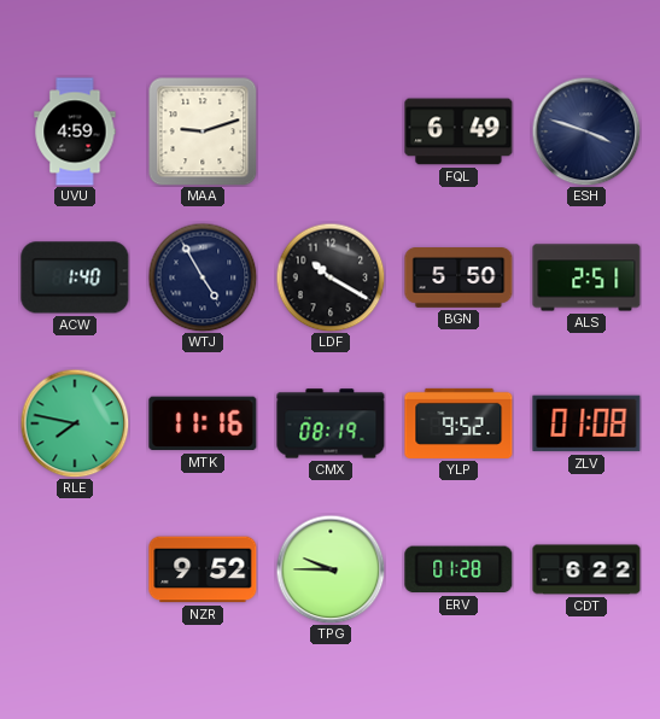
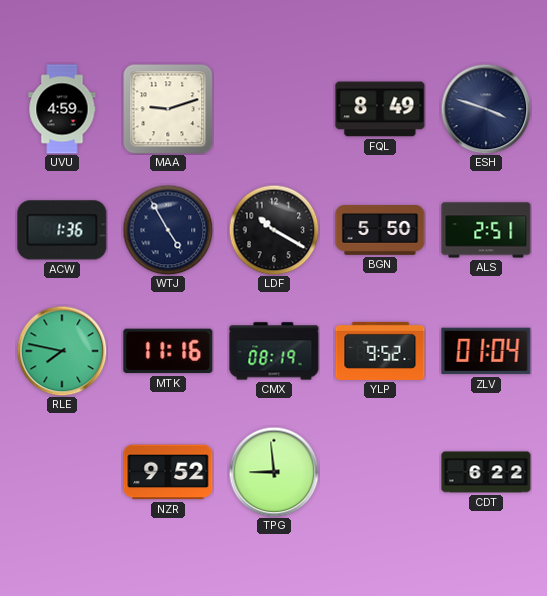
FQL: 6:49 -> 8:49
ACW: 1:40 -> 1:36
ZLV: 01:08 -> 01:04
TPG: 9:45 -> 8:59
ERV: 01:28 -> none
